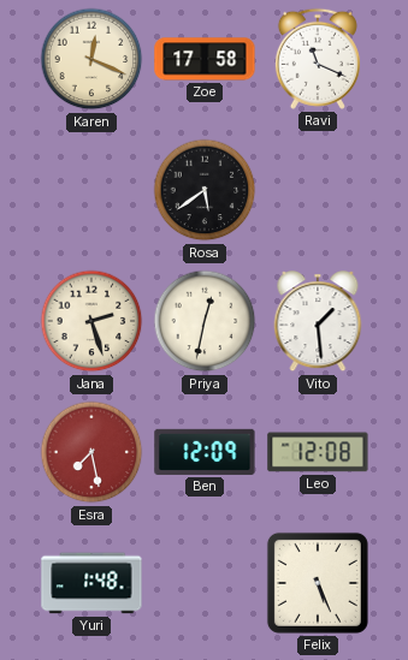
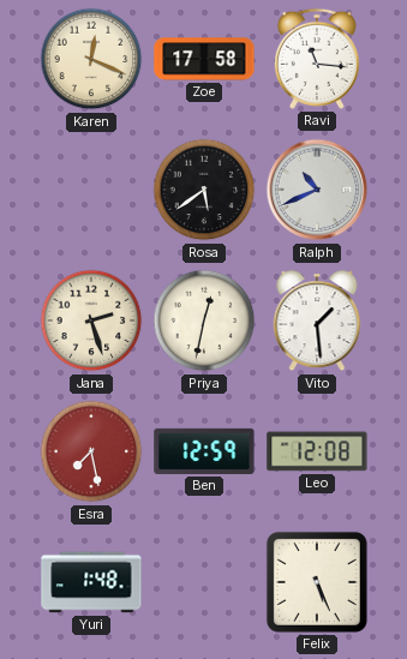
Ravi: 11:19 -> 11:16
Ralph: none -> 10:41
Ben: 12:09 -> 12:59
